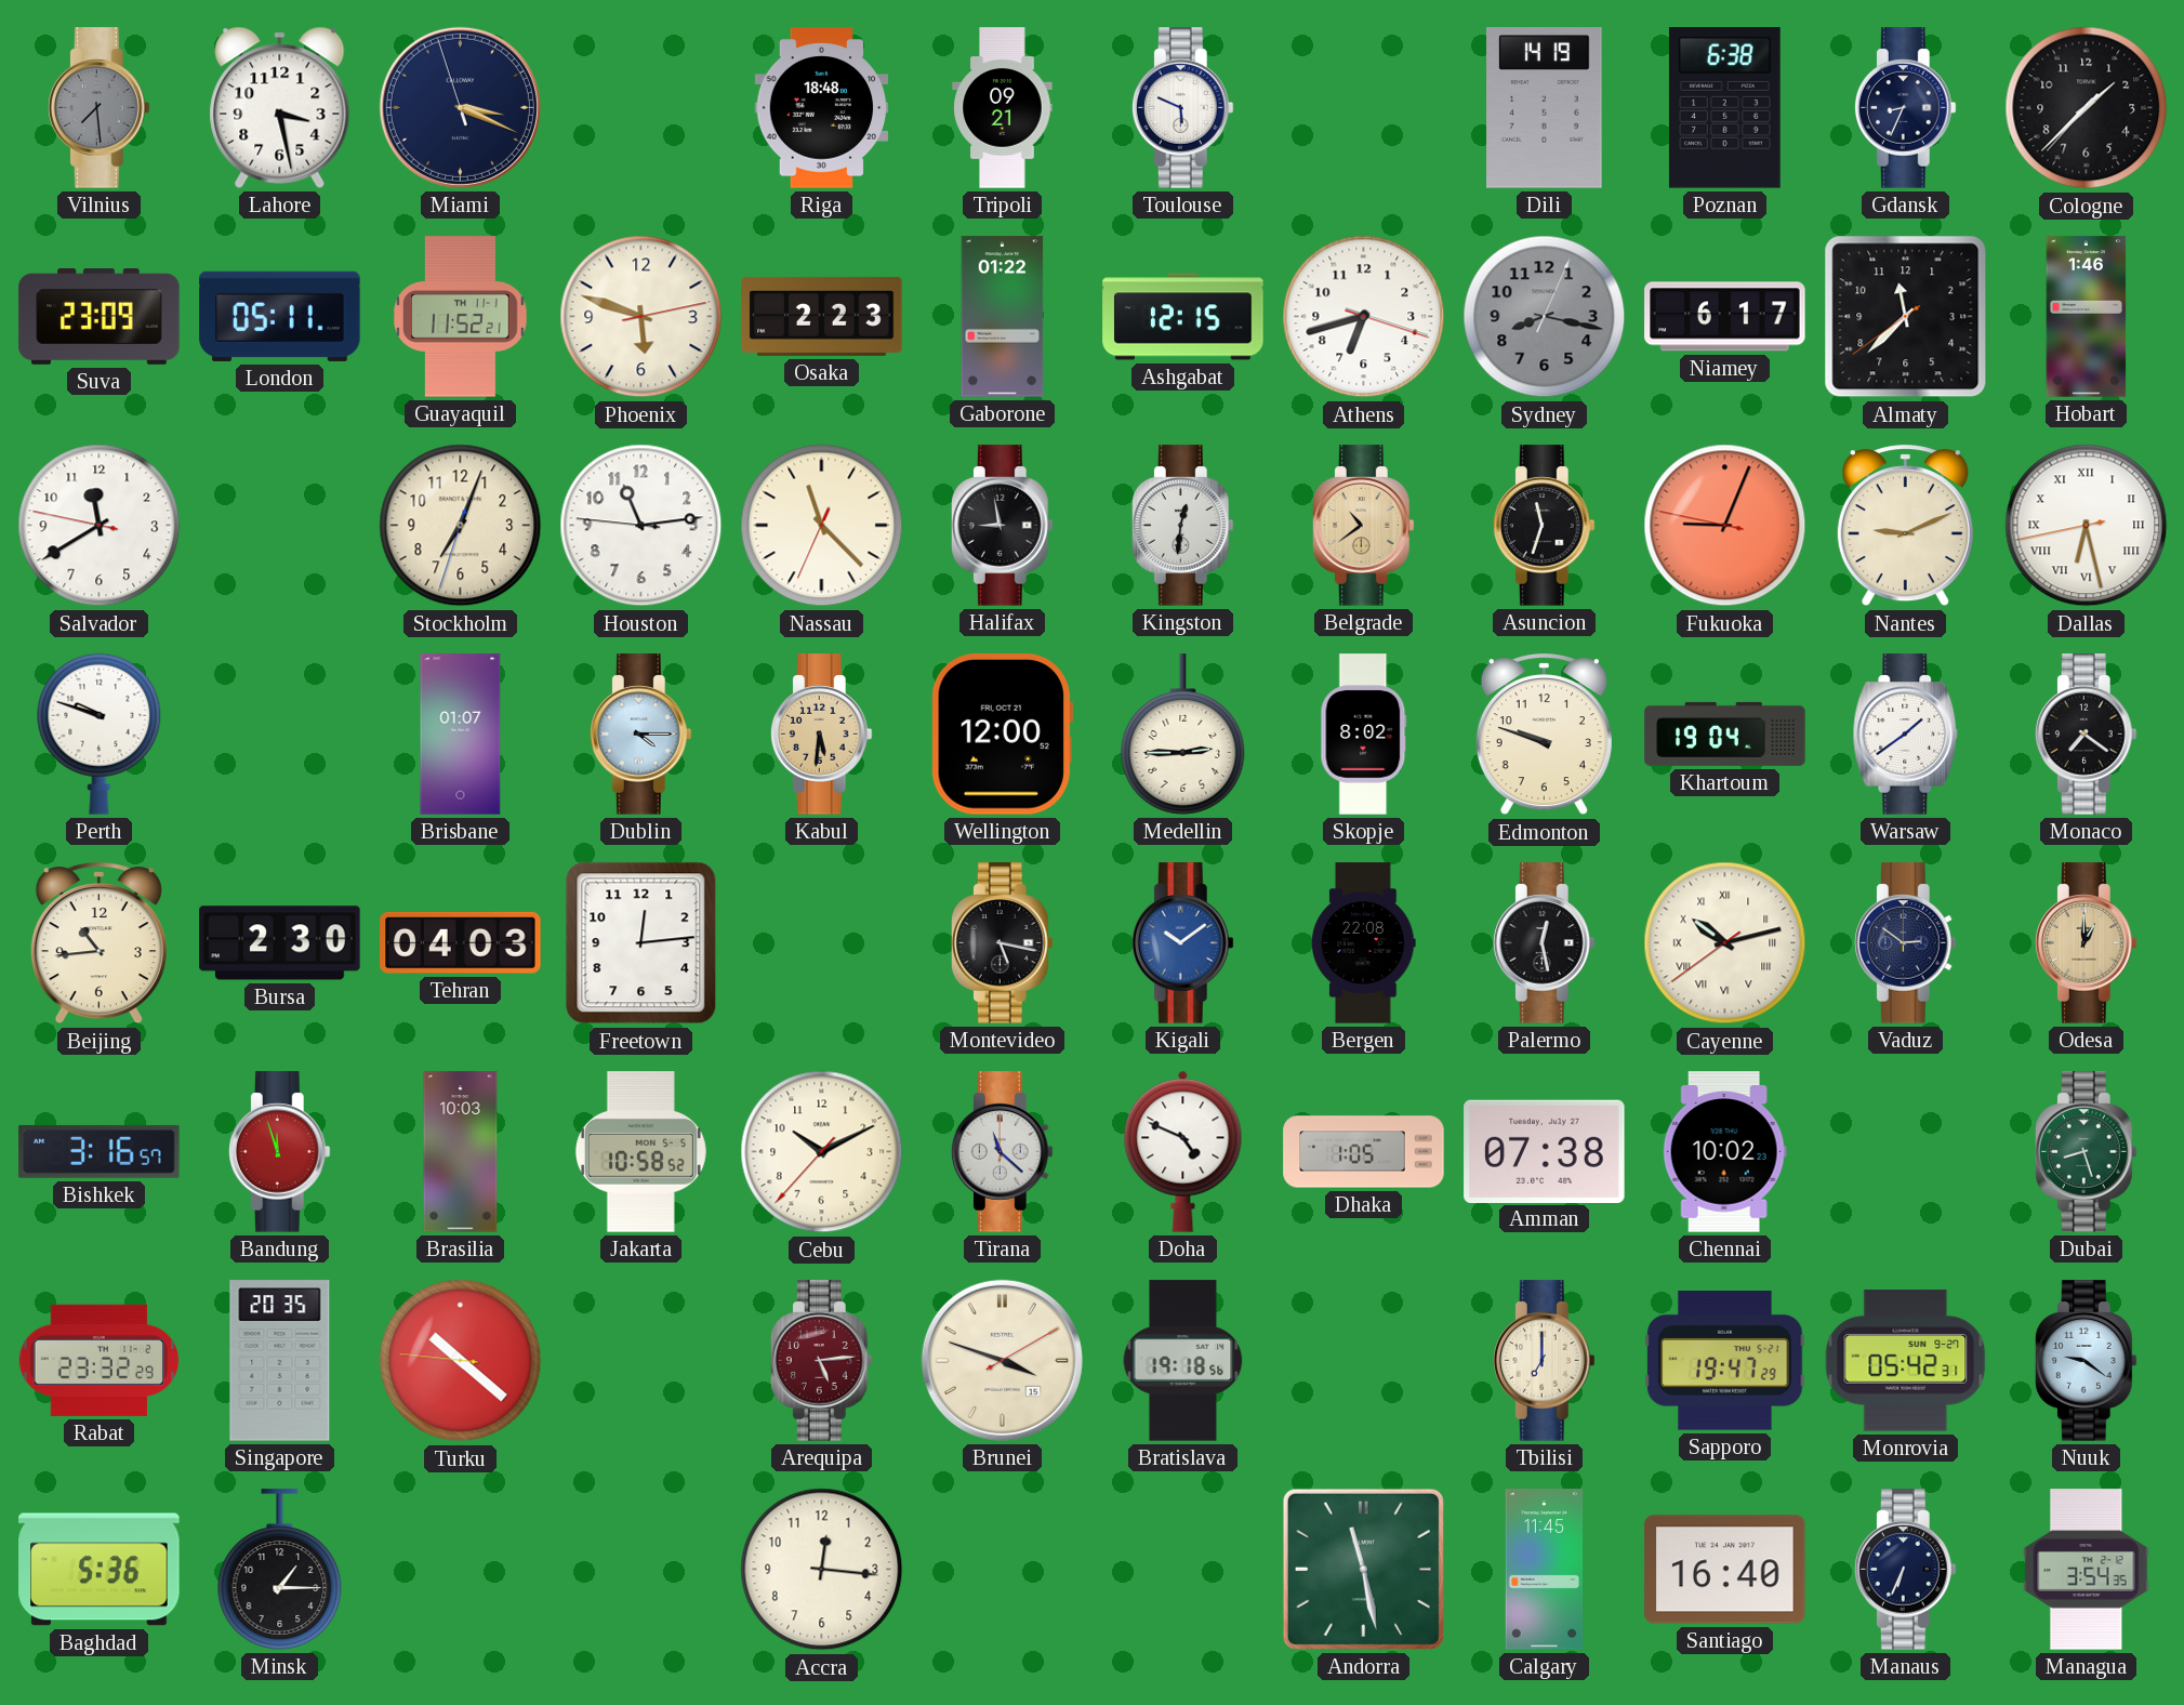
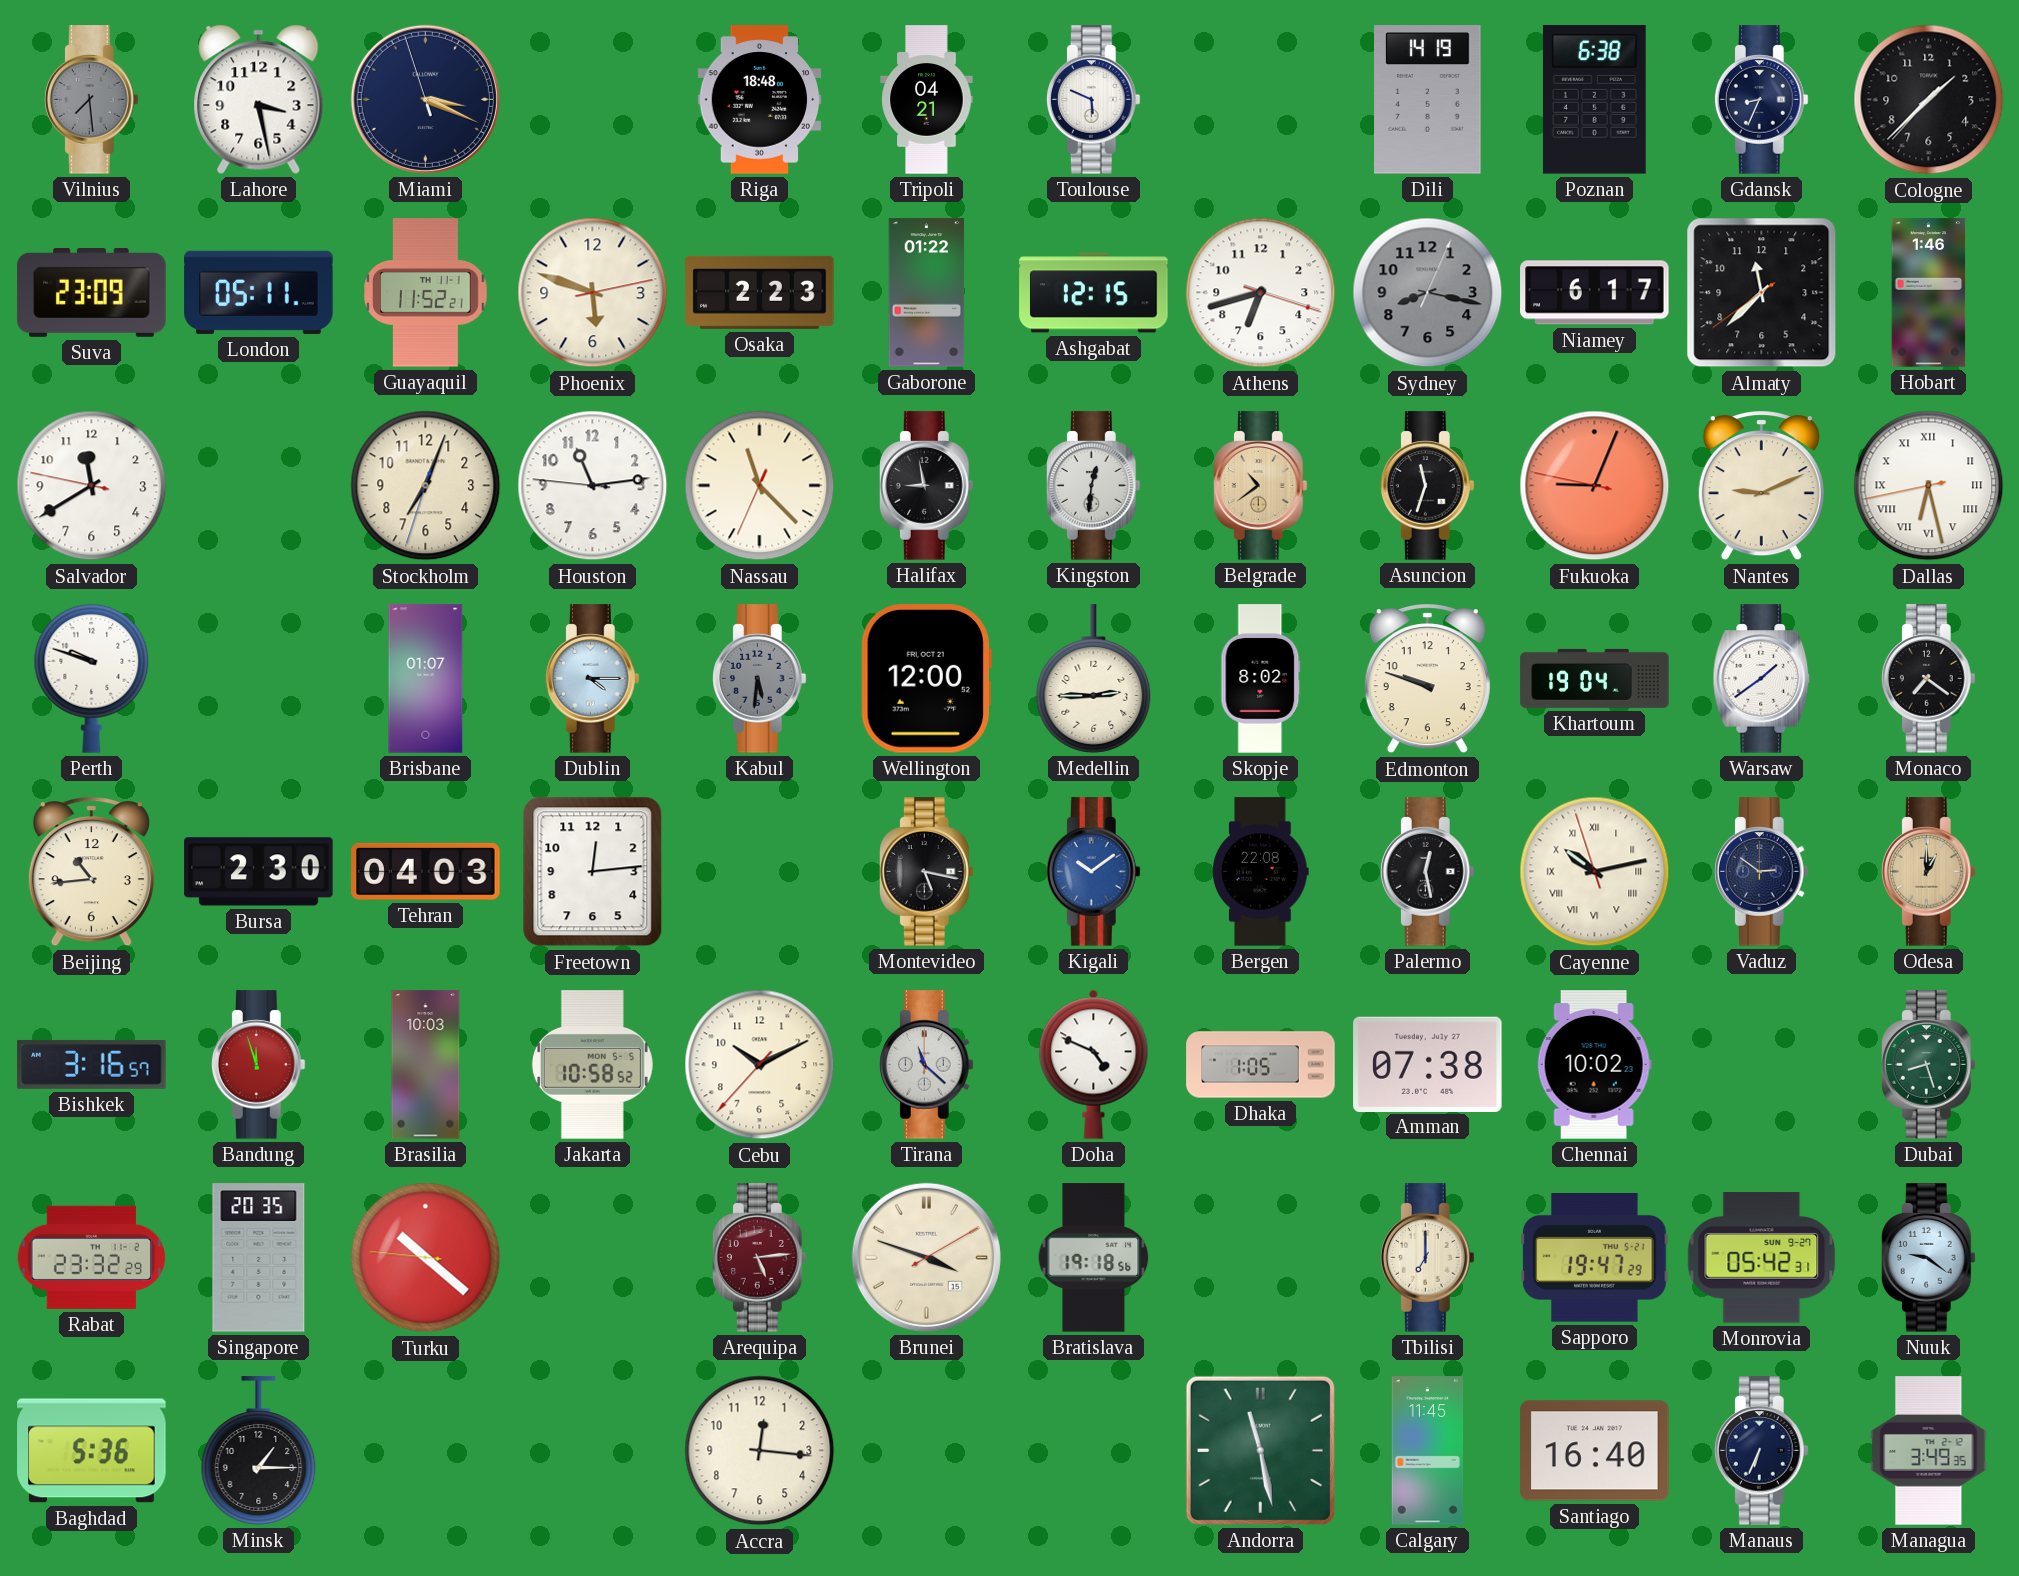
Tripoli: 09:21 -> 04:21
Kabul dial: champagne -> grey
Cayenne: 10:12:39 -> 10:12:57
Managua: 3:54 -> 3:49
